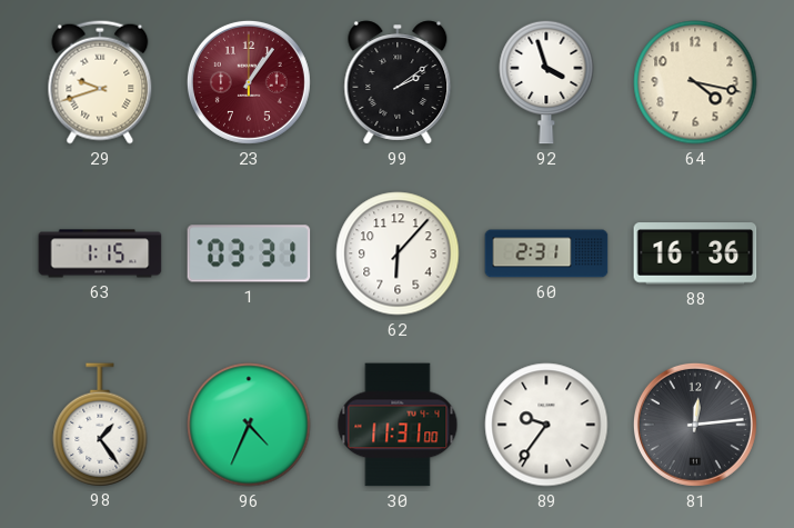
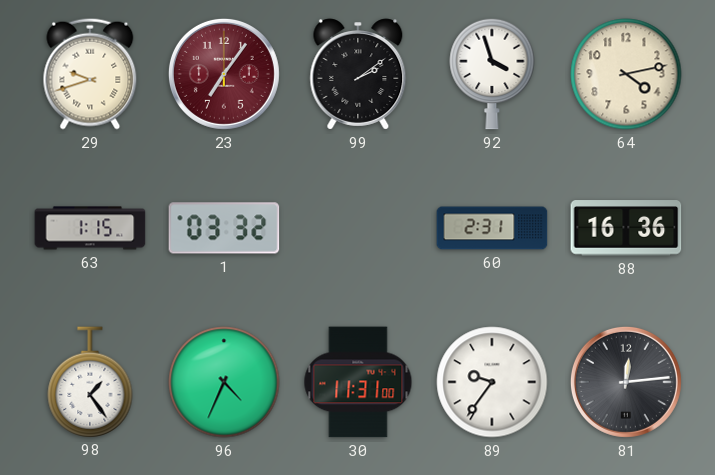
23: 1:06 -> 7:06
64: 4:17 -> 4:13
1: 03:31 -> 03:32
62: 6:07 -> none
